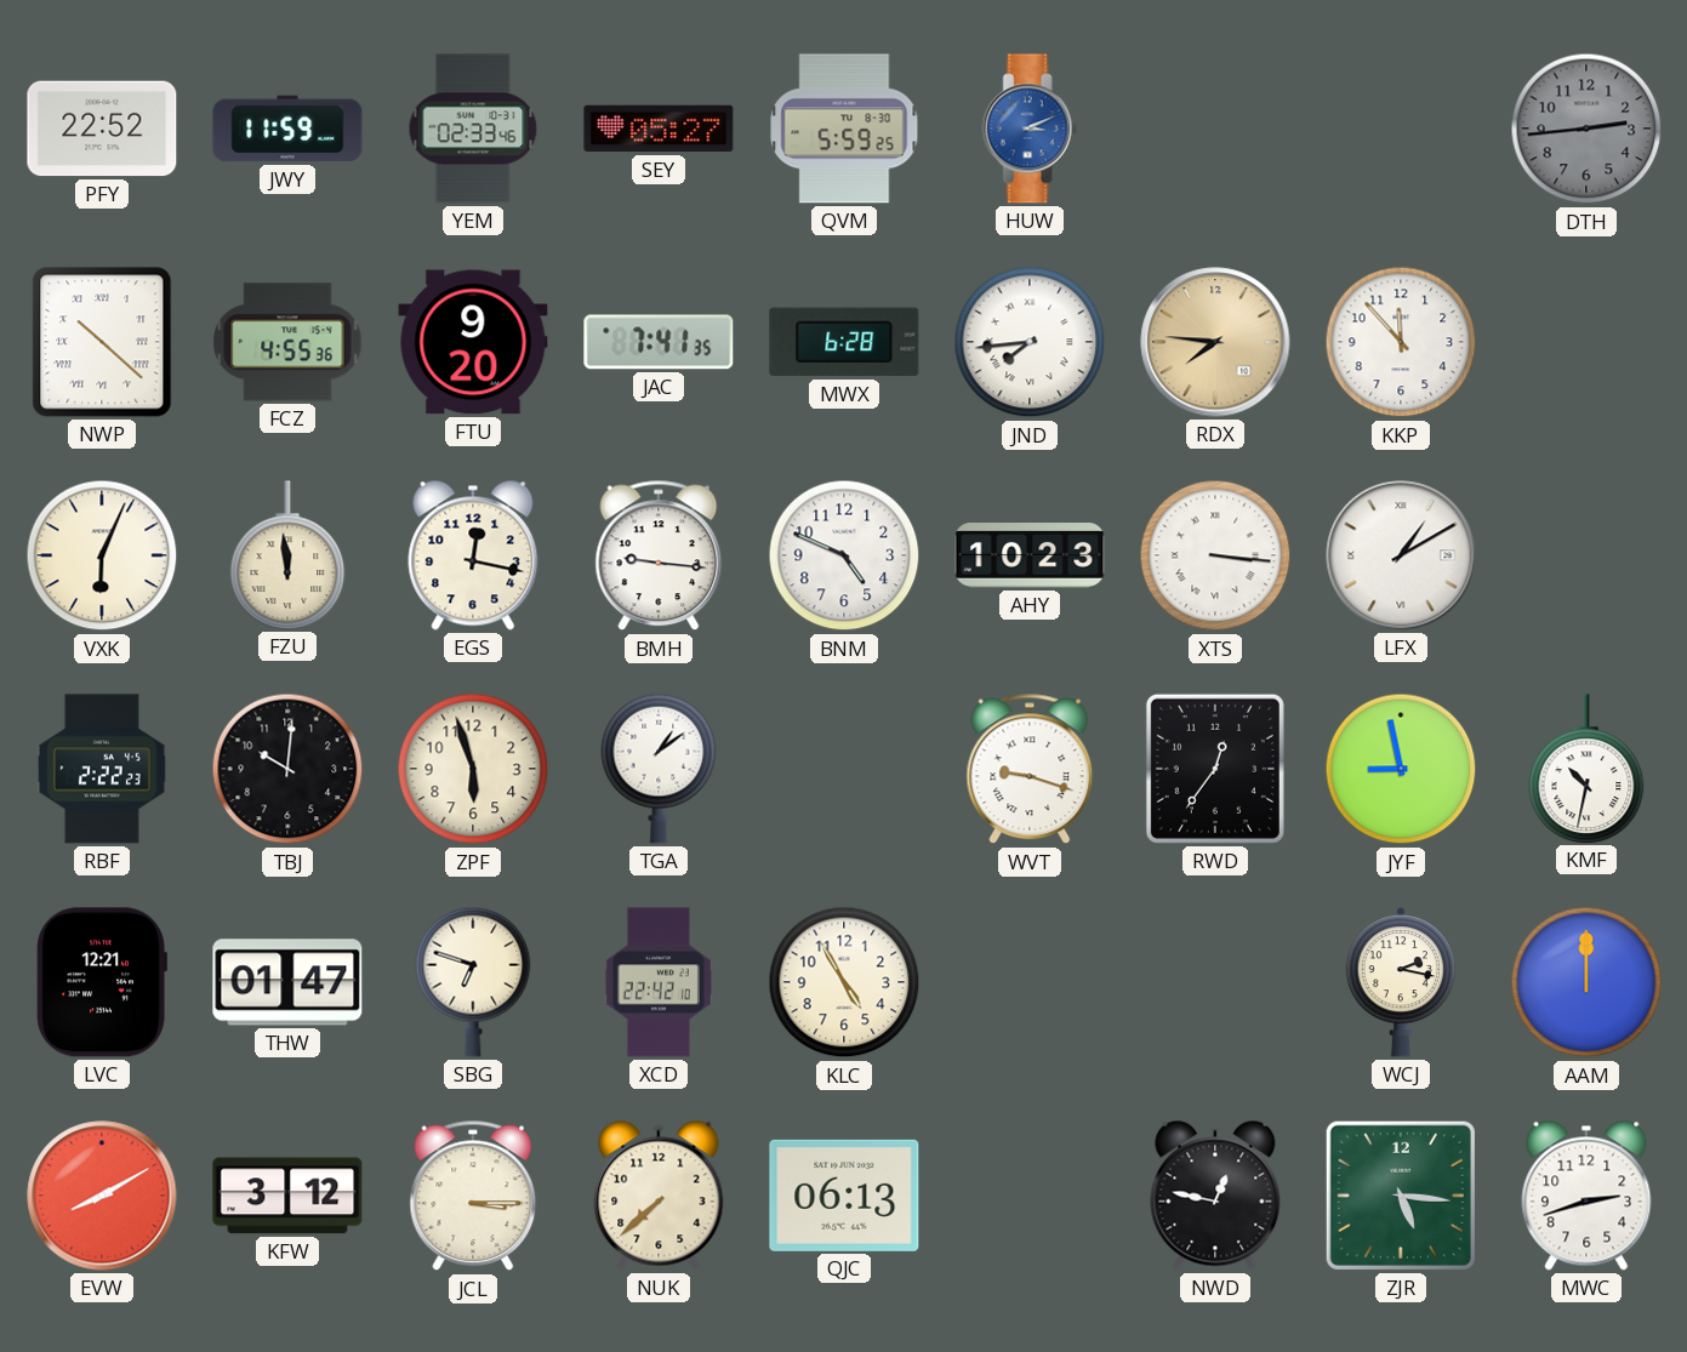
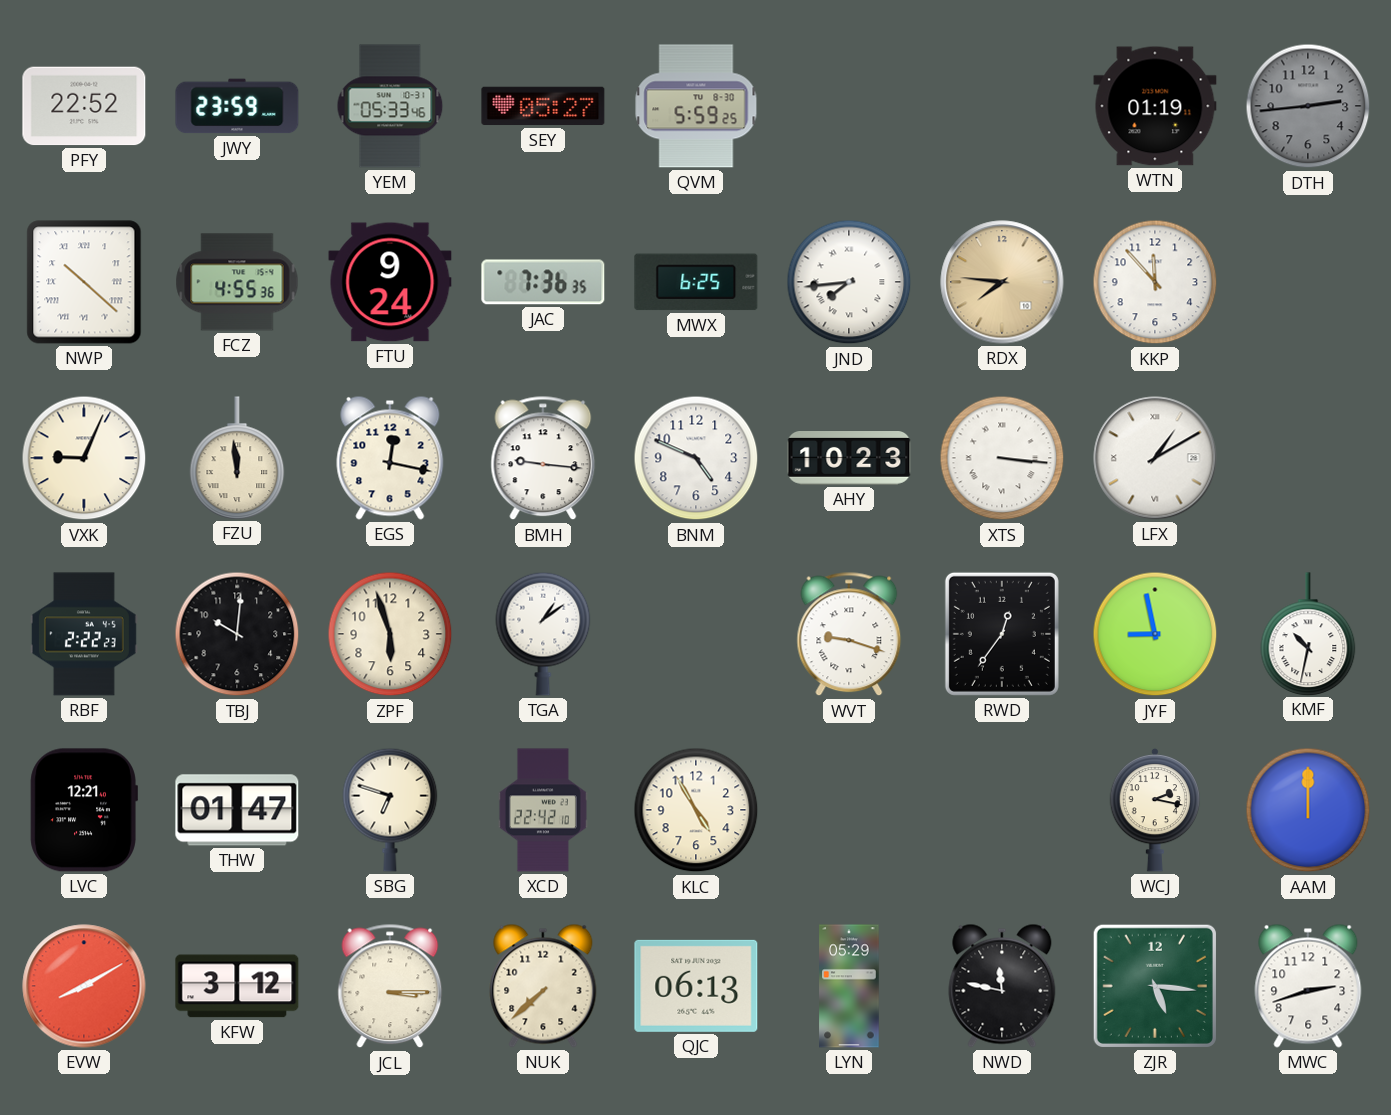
JWY: 11:59 -> 23:59
YEM: 02:33 -> 05:33
HUW: 3:11 -> none
WTN: none -> 01:19
FTU: 9:20 -> 9:24
JAC: 7:41 -> 7:36
MWX: 6:28 -> 6:25
VXK: 6:04 -> 9:04
LYN: none -> 05:29
NWD: 12:47 -> 11:47
